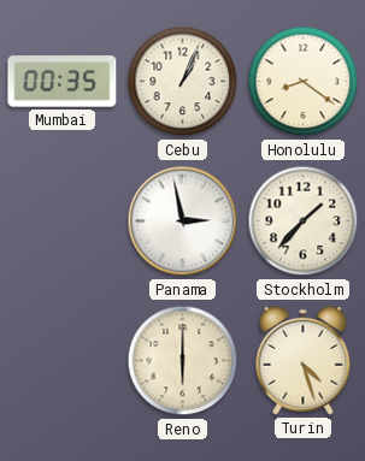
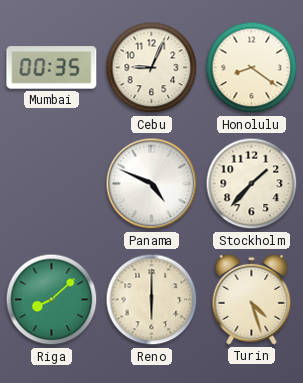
Cebu: 1:04 -> 9:04
Panama: 2:58 -> 4:49
Riga: none -> 8:08
